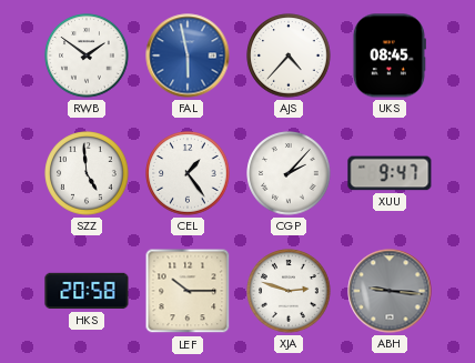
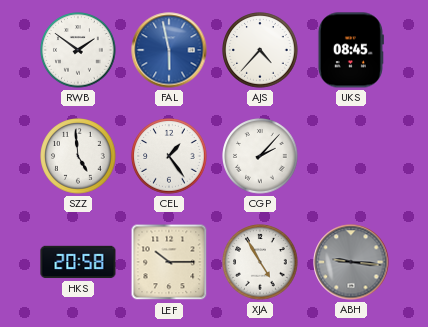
XUU: 9:47 -> none
XJA: 2:48 -> 4:55
